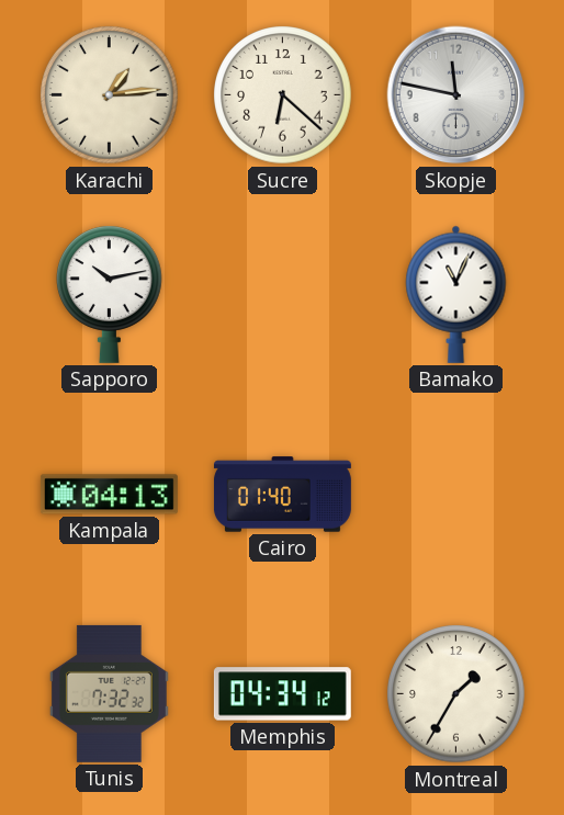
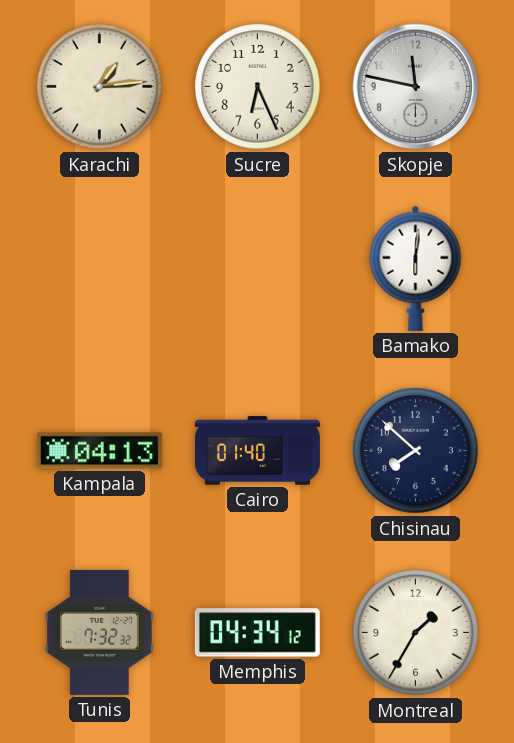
Sucre: 6:22 -> 6:26
Sapporo: 10:13 -> none
Bamako: 11:04 -> 6:01
Chisinau: none -> 7:52
